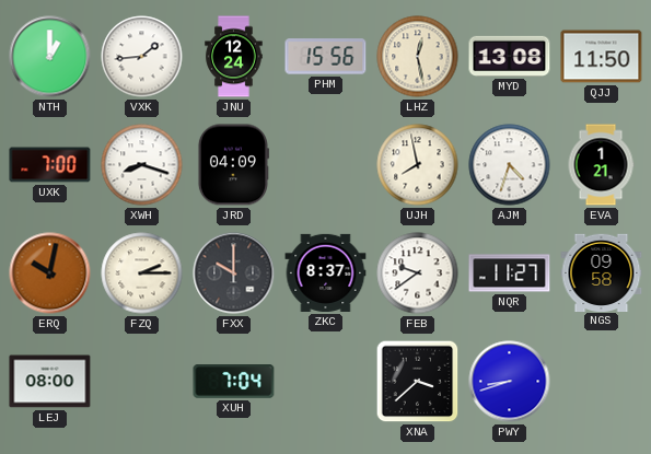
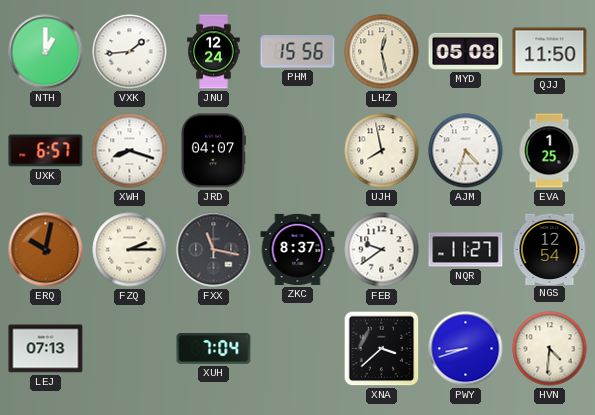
MYD: 13:08 -> 05:08
UXK: 7:00 -> 6:57
JRD: 04:09 -> 04:07
EVA: 1:21 -> 1:25
FXX: 10:00 -> 11:17
NGS: 09:58 -> 12:54
LEJ: 08:00 -> 07:13
HVN: none -> 4:31
